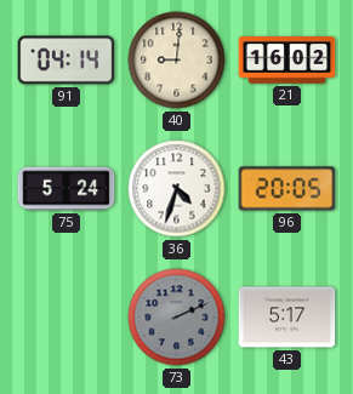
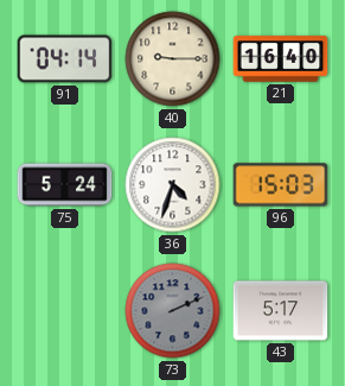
40: 9:01 -> 9:15
21: 16:02 -> 16:40
96: 20:05 -> 15:03
